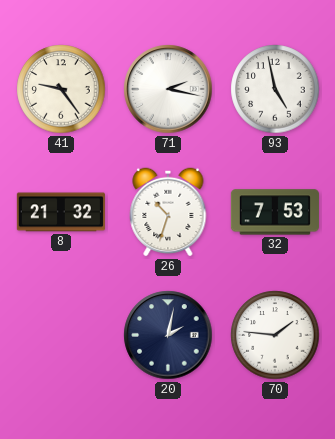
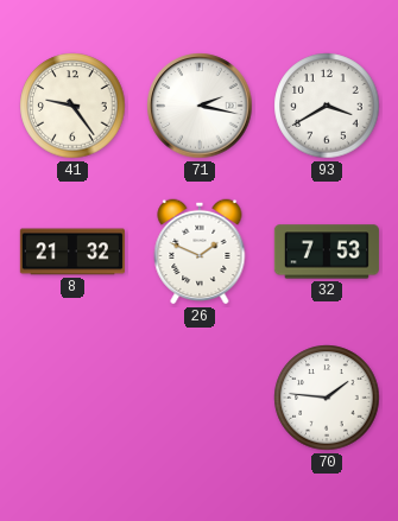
93: 4:58 -> 3:40
26: 10:33 -> 1:49
20: 2:02 -> none
